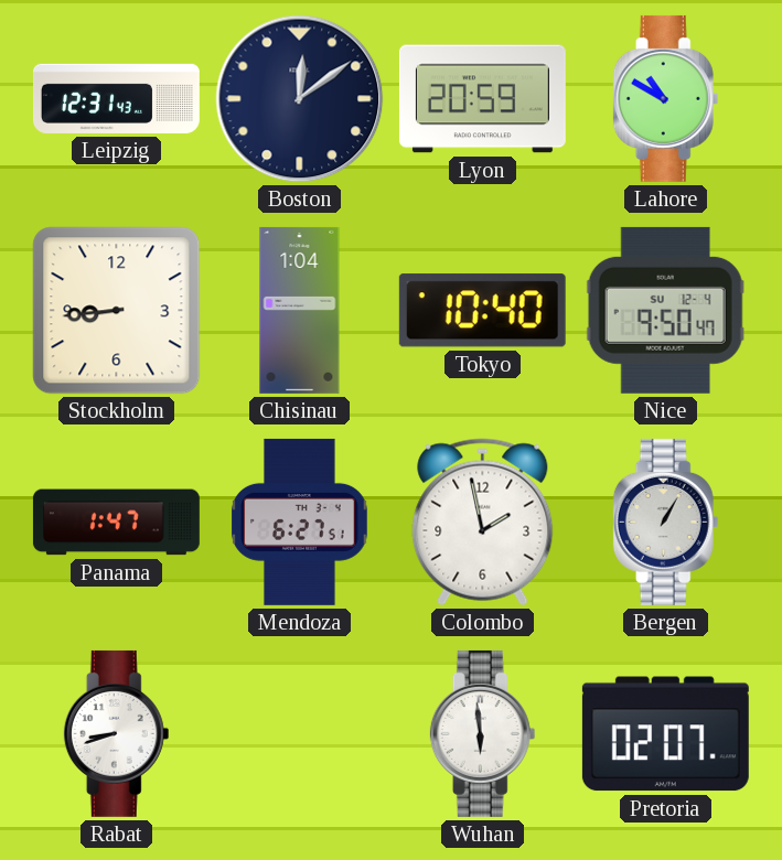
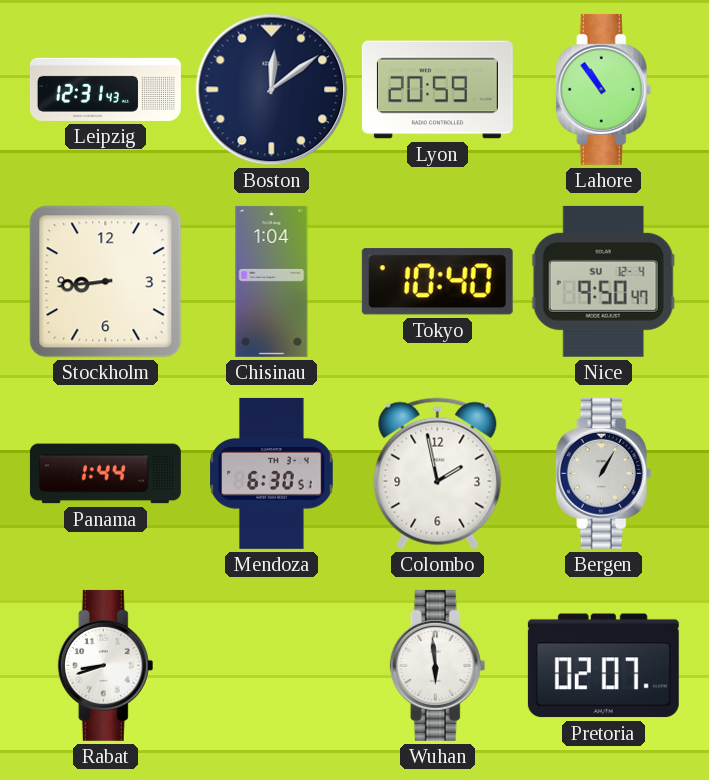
Lahore: 10:50 -> 10:54
Panama: 1:47 -> 1:44
Mendoza: 6:27 -> 6:30
